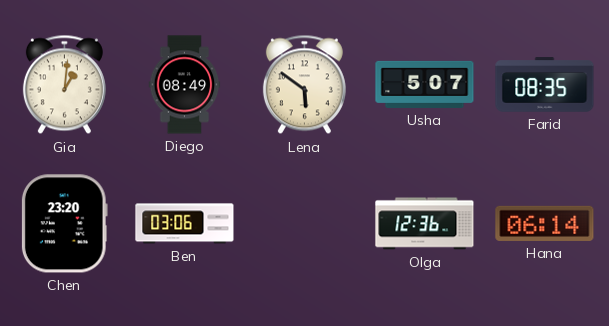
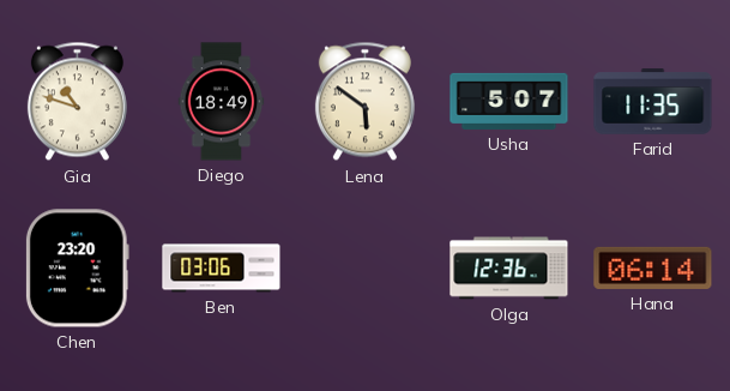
Gia: 1:01 -> 10:48
Diego: 08:49 -> 18:49
Farid: 08:35 -> 11:35
